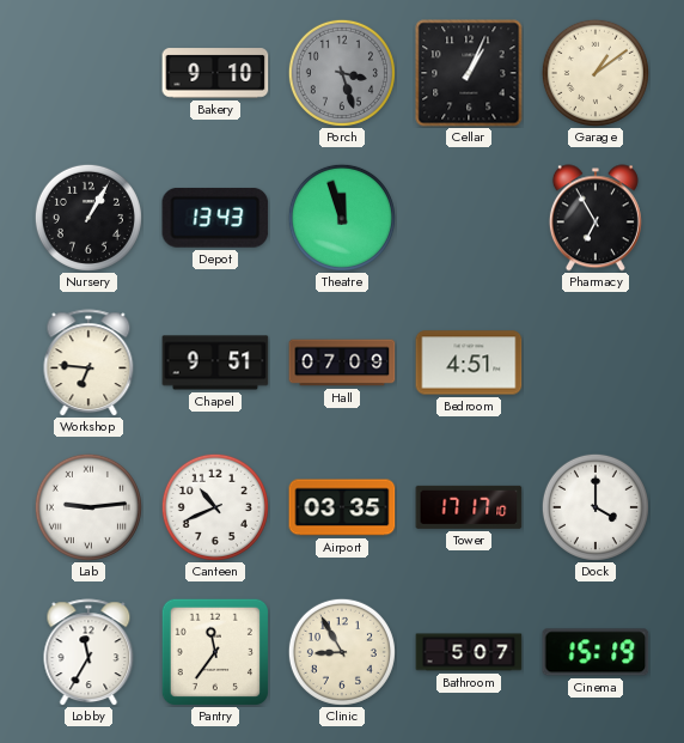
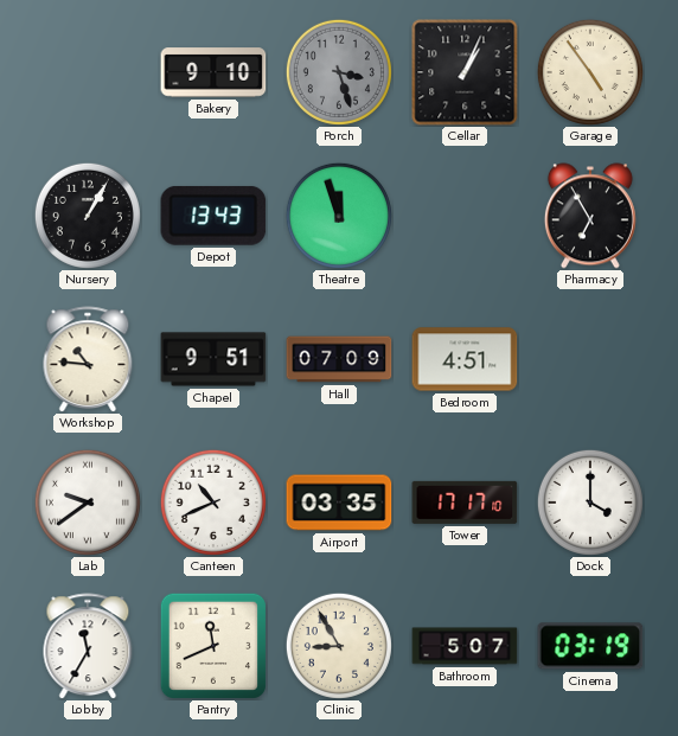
Garage: 1:09 -> 4:54
Workshop: 6:46 -> 10:46
Lab: 9:14 -> 9:39
Pantry: 11:36 -> 11:41
Cinema: 15:19 -> 03:19
